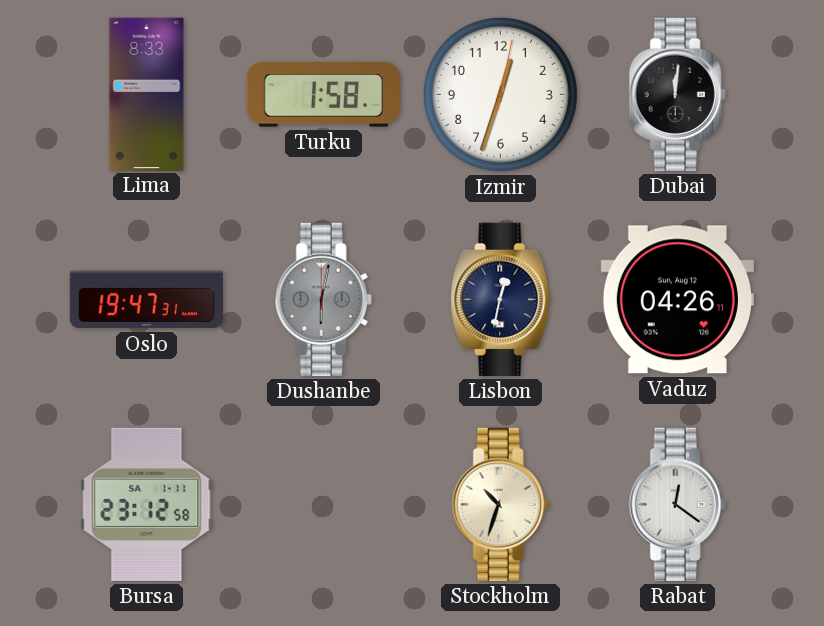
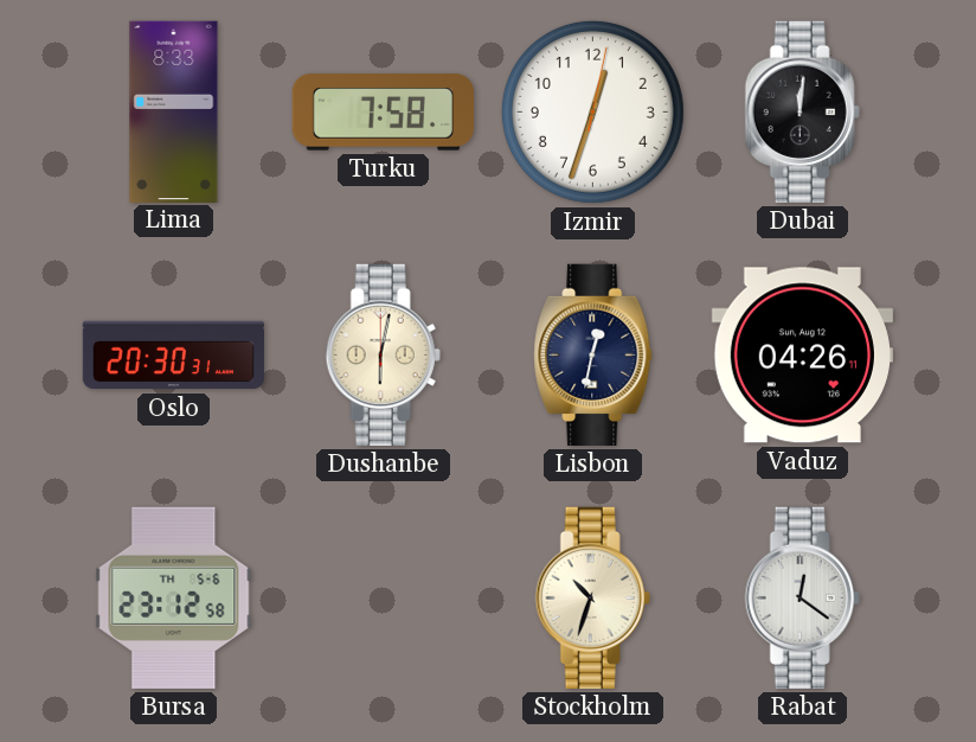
Turku: 1:58 -> 7:58
Oslo: 19:47 -> 20:30
Dushanbe dial: grey -> cream
Bursa date: SA 1-11 -> TH 5-6
